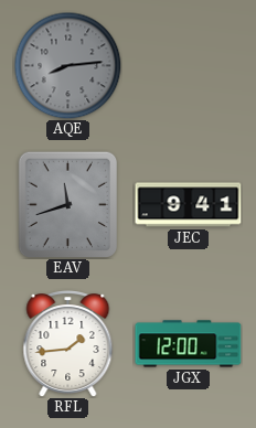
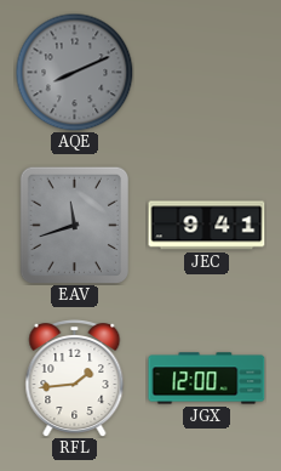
AQE: 8:14 -> 8:11
